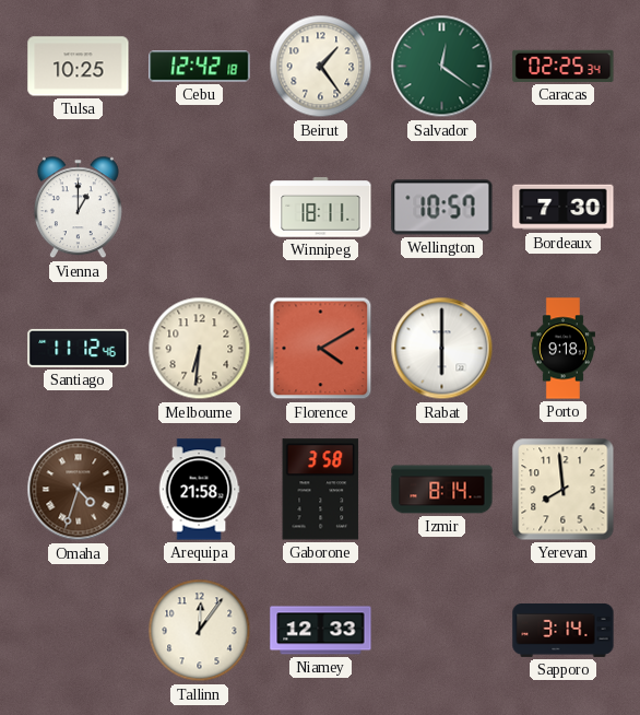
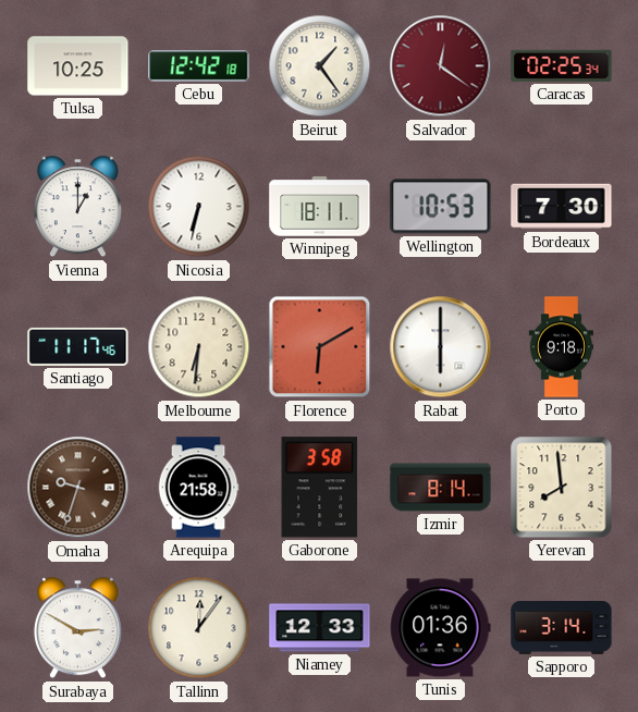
Salvador dial: green -> burgundy
Nicosia: none -> 6:32
Wellington: 10:57 -> 10:53
Santiago: 11:12 -> 11:17
Florence: 4:10 -> 6:10
Omaha: 4:33 -> 9:33
Surabaya: none -> 2:50
Tunis: none -> 01:36
